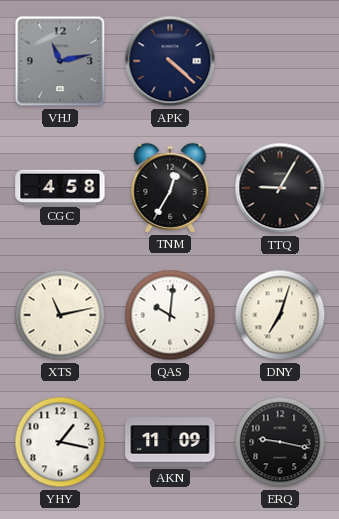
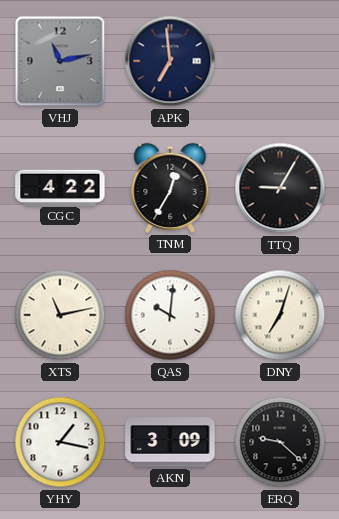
APK: 4:22 -> 6:59
CGC: 4:58 -> 4:22
AKN: 11:09 -> 3:09
ERQ: 9:17 -> 9:22
